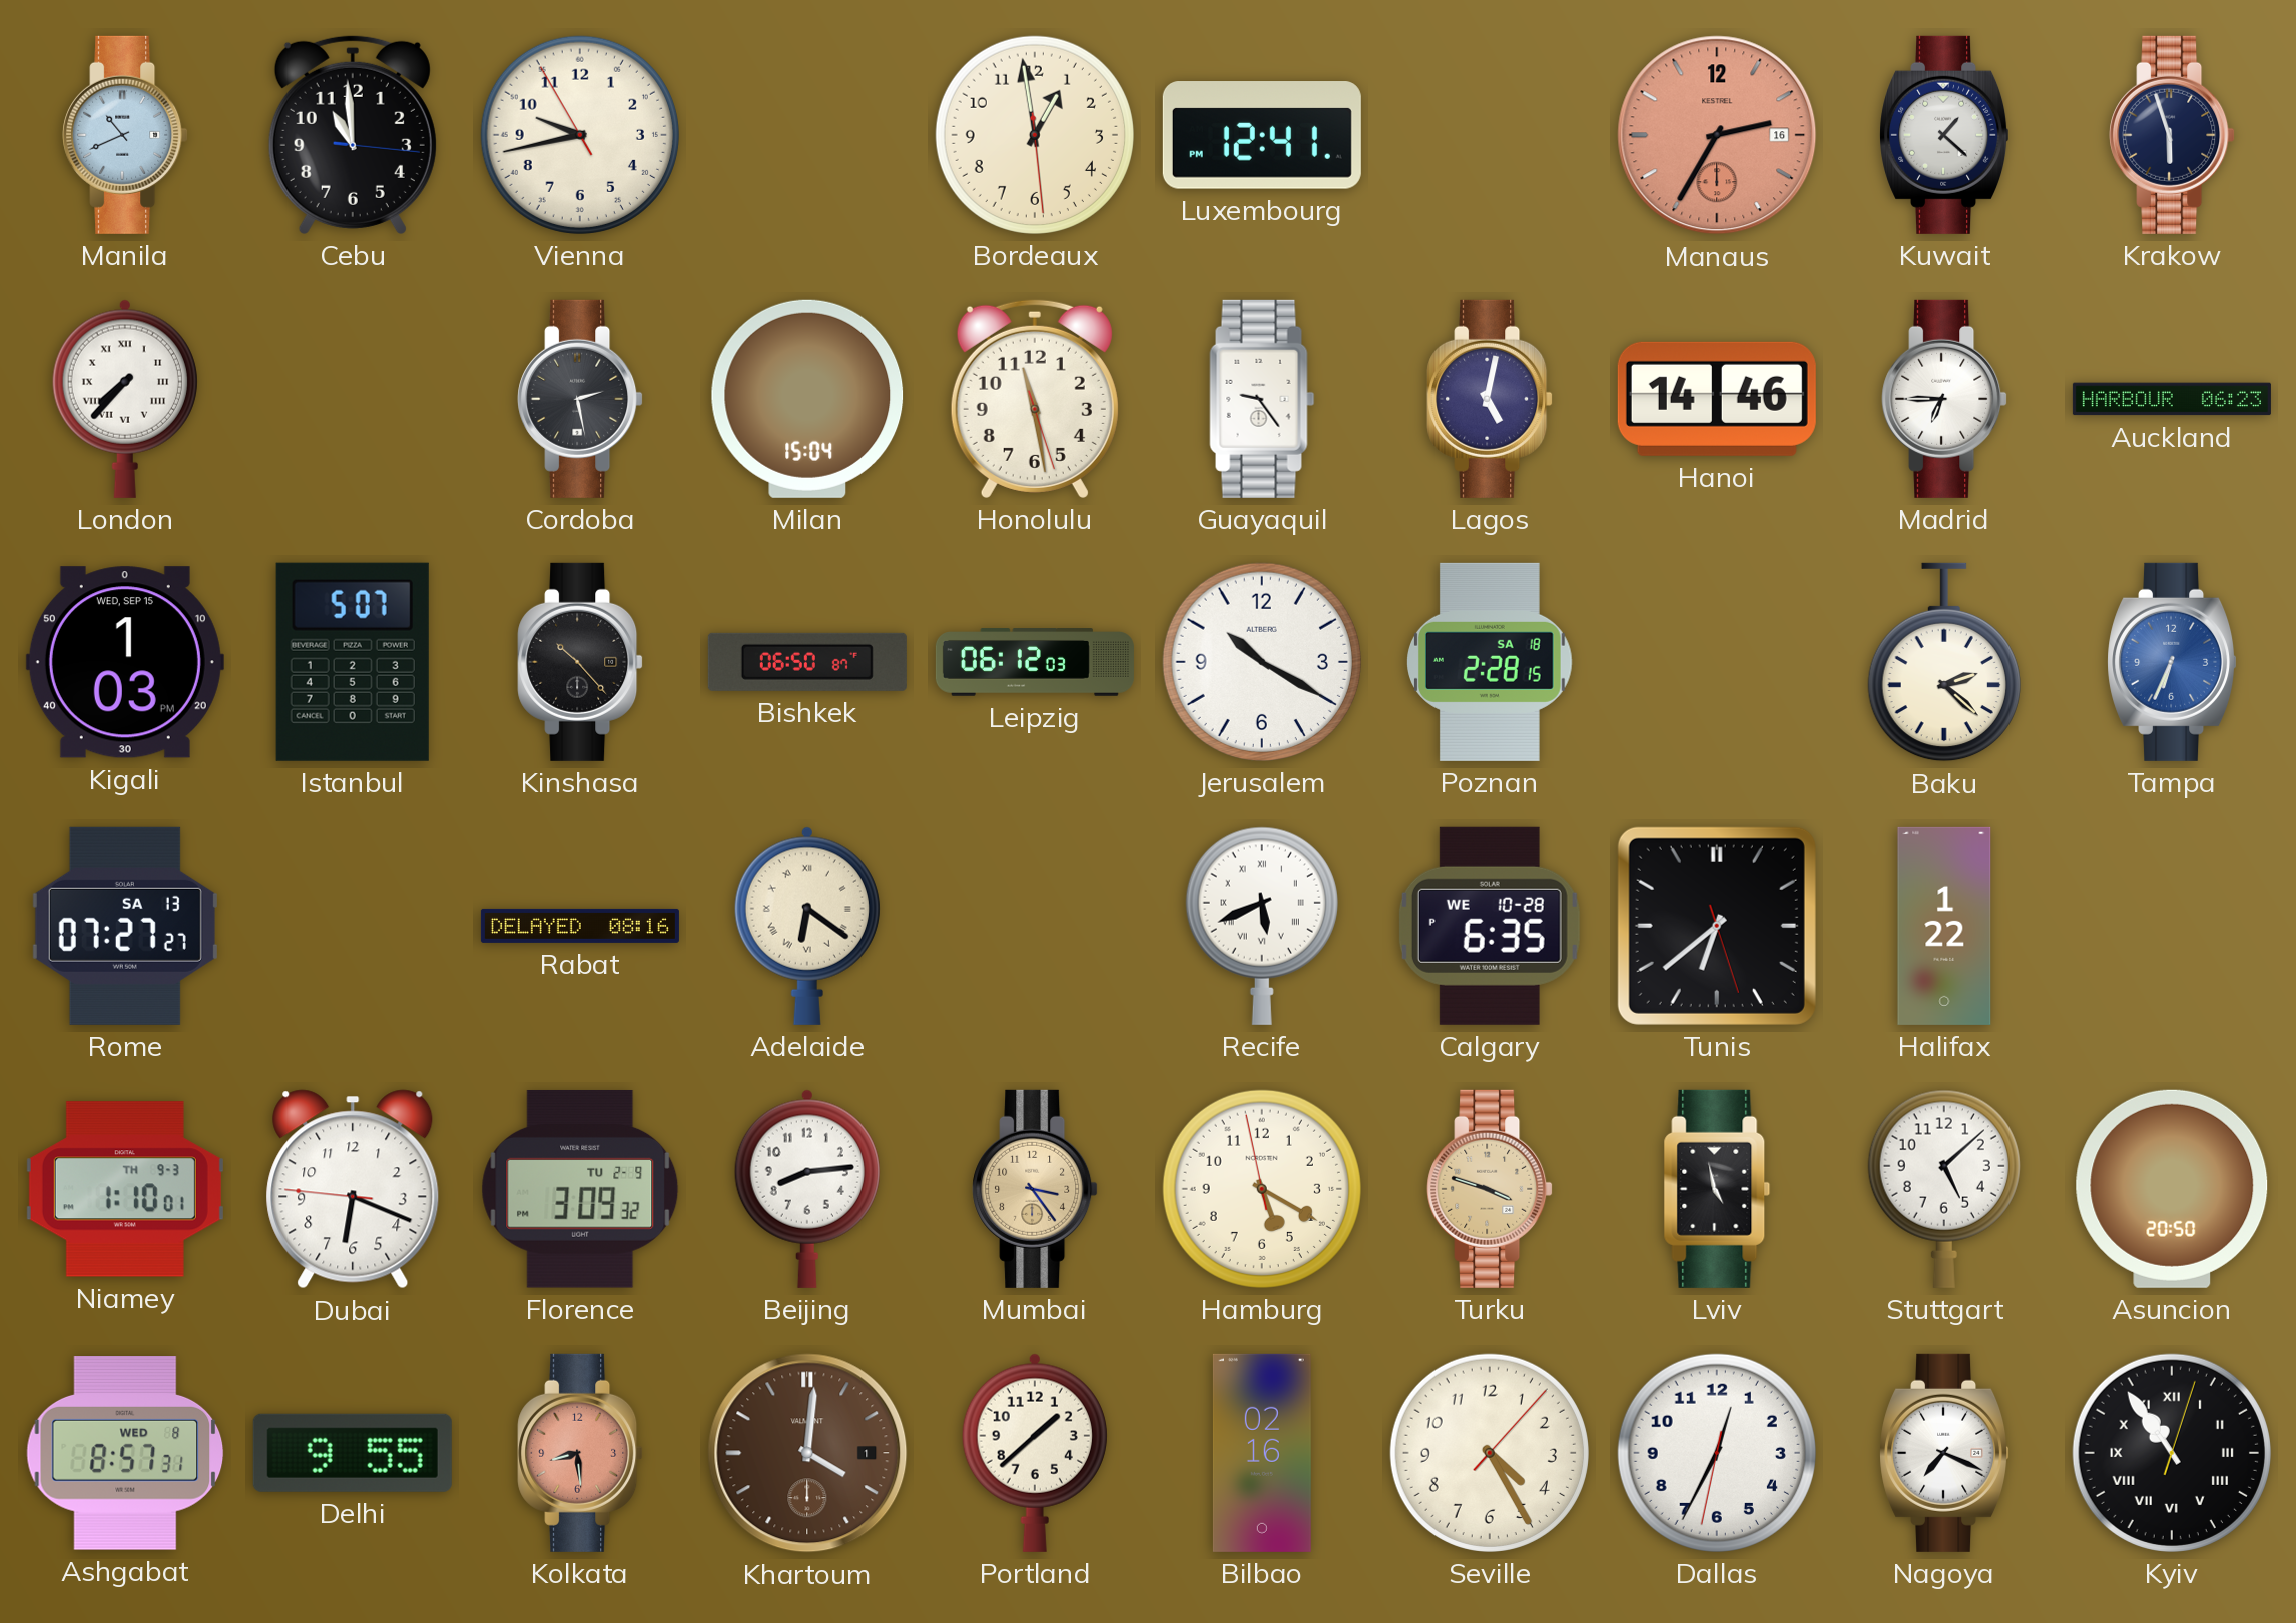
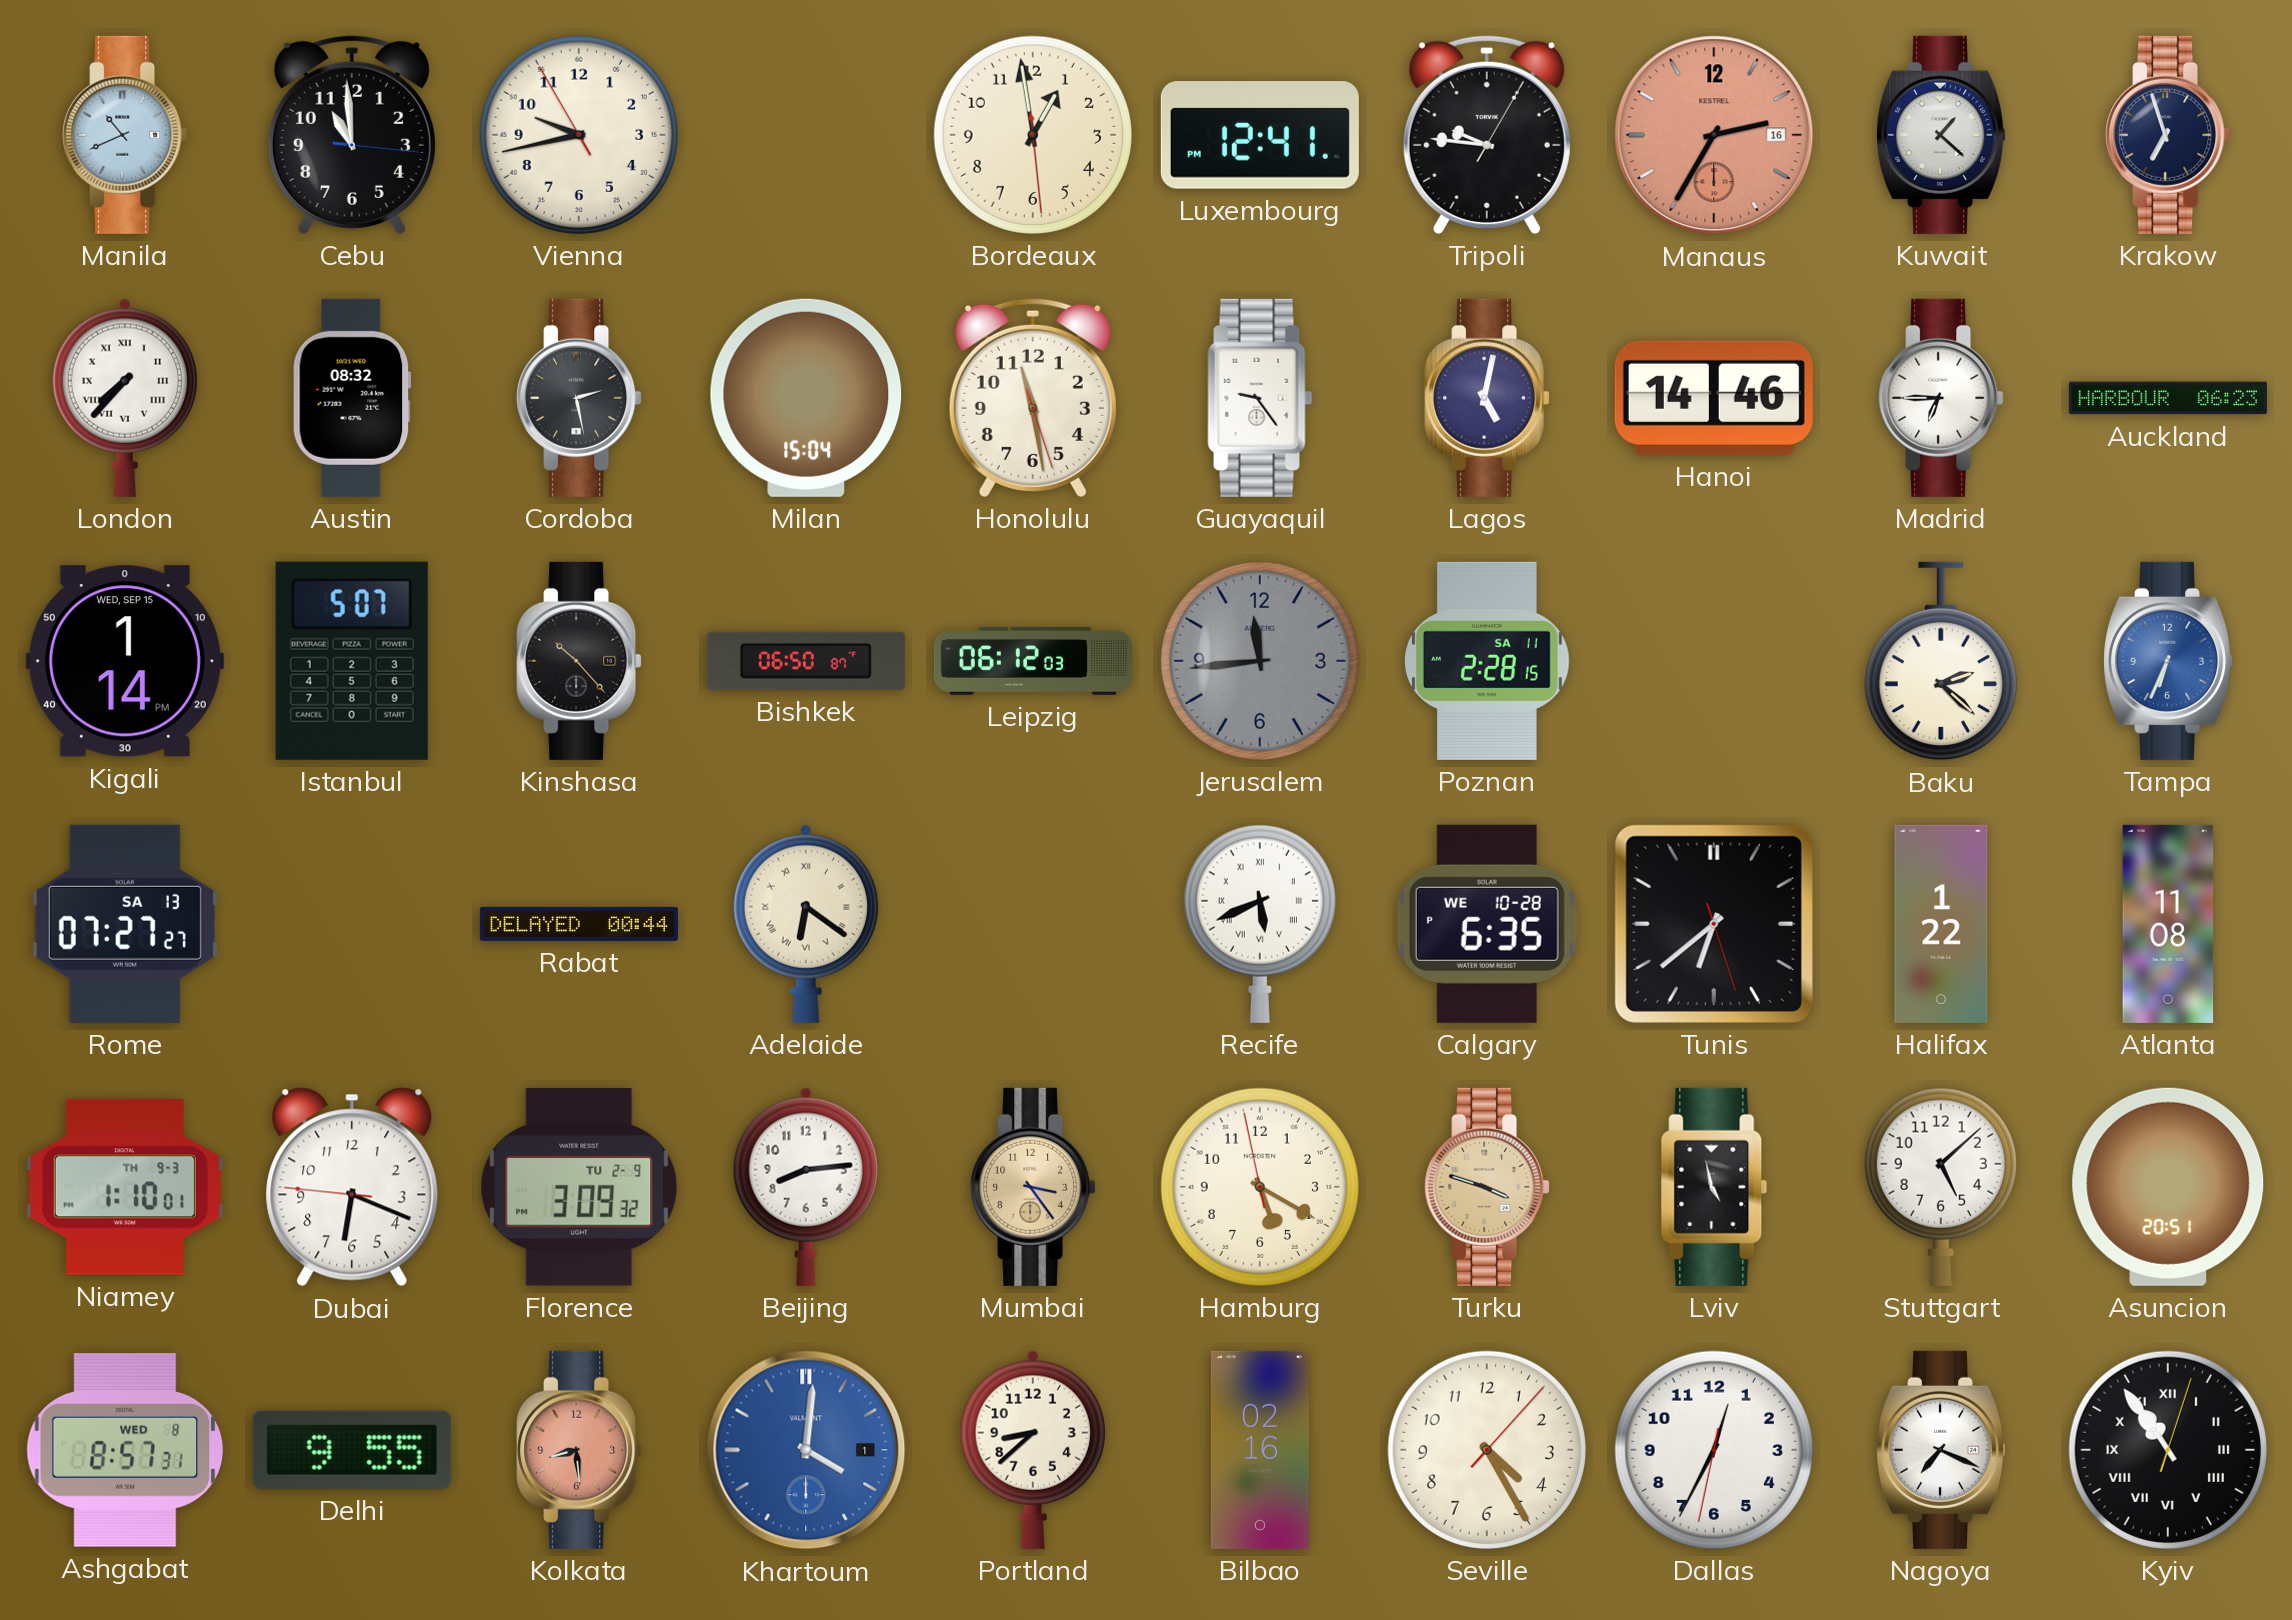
Tripoli: none -> 9:46
Krakow: 5:57 -> 6:57
Austin: none -> 08:32
Kigali: 1:03 -> 1:14
Jerusalem: 10:20 -> 11:44
Jerusalem dial: white -> grey
Poznan date: SA 18 -> SA 11
Rabat: 08:16 -> 00:44
Atlanta: none -> 11:08
Asuncion: 20:50 -> 20:51
Khartoum dial: brown -> blue
Portland: 1:38 -> 8:38
